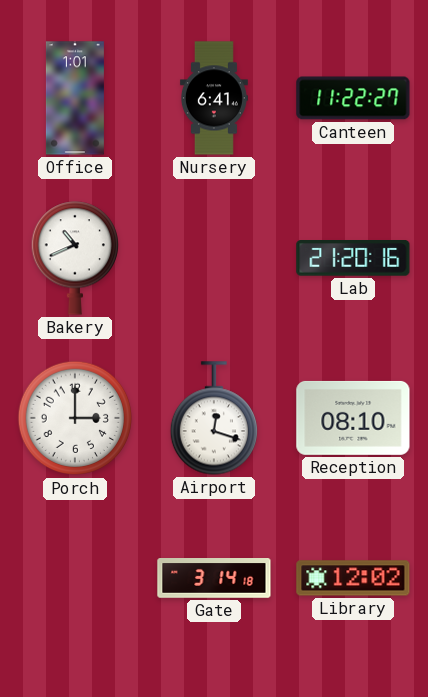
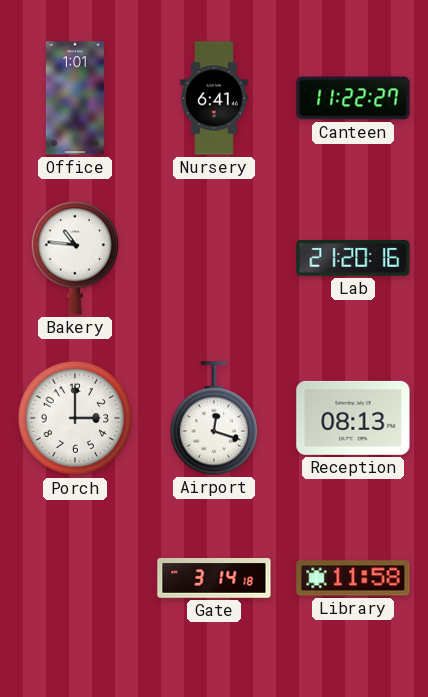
Bakery: 10:41 -> 10:46
Reception: 08:10 -> 08:13
Library: 12:02 -> 11:58
